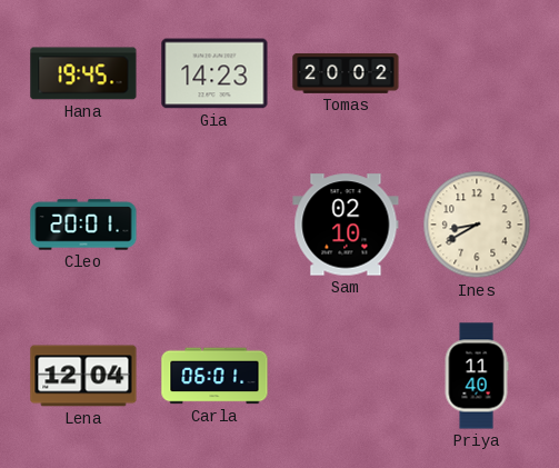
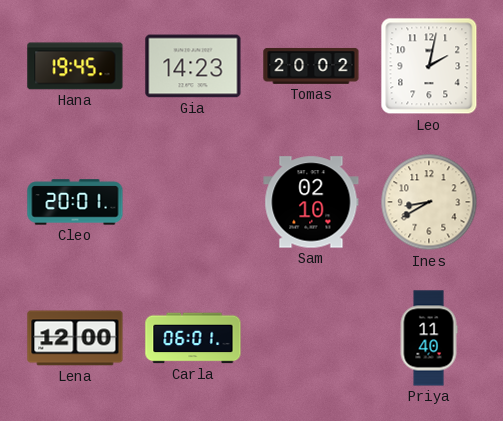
Leo: none -> 2:02
Lena: 12:04 -> 12:00
